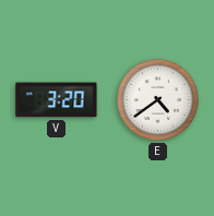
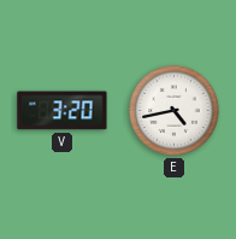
E: 4:39 -> 4:43
